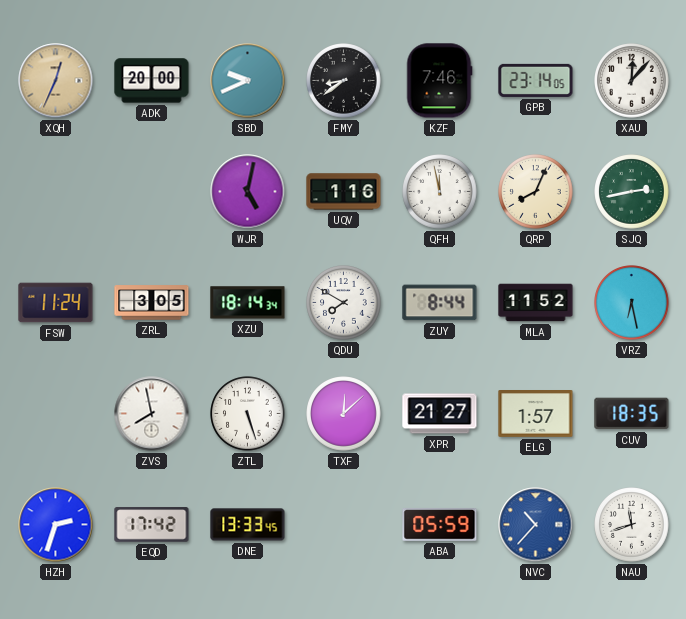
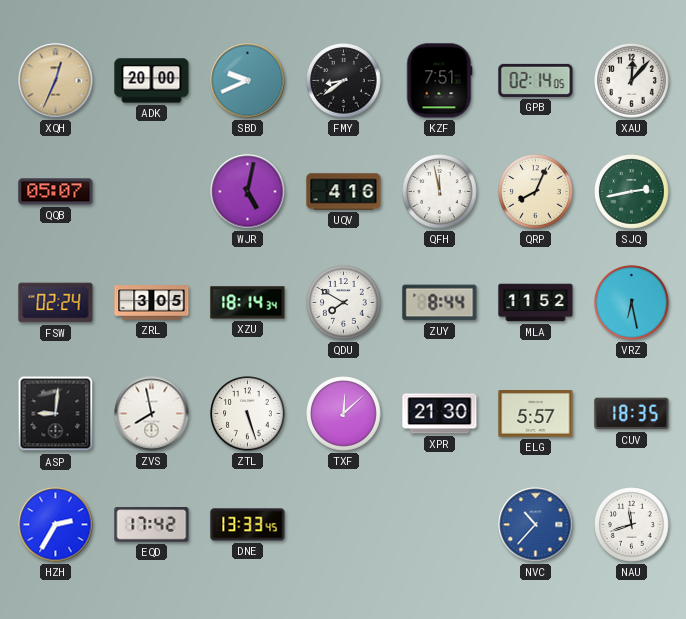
KZF: 7:46 -> 7:51
GPB: 23:14 -> 02:14
QQB: none -> 05:07
UQV: 1:16 -> 4:16
FSW: 11:24 -> 02:24
ASP: none -> 9:01
XPR: 21:27 -> 21:30
ELG: 1:57 -> 5:57
HZH: 2:33 -> 2:35
ABA: 05:59 -> none
